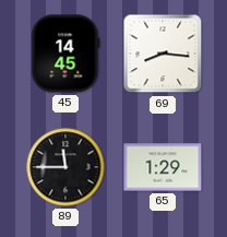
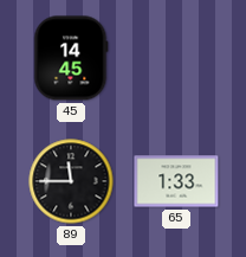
69: 8:16 -> none
65: 1:29 -> 1:33
